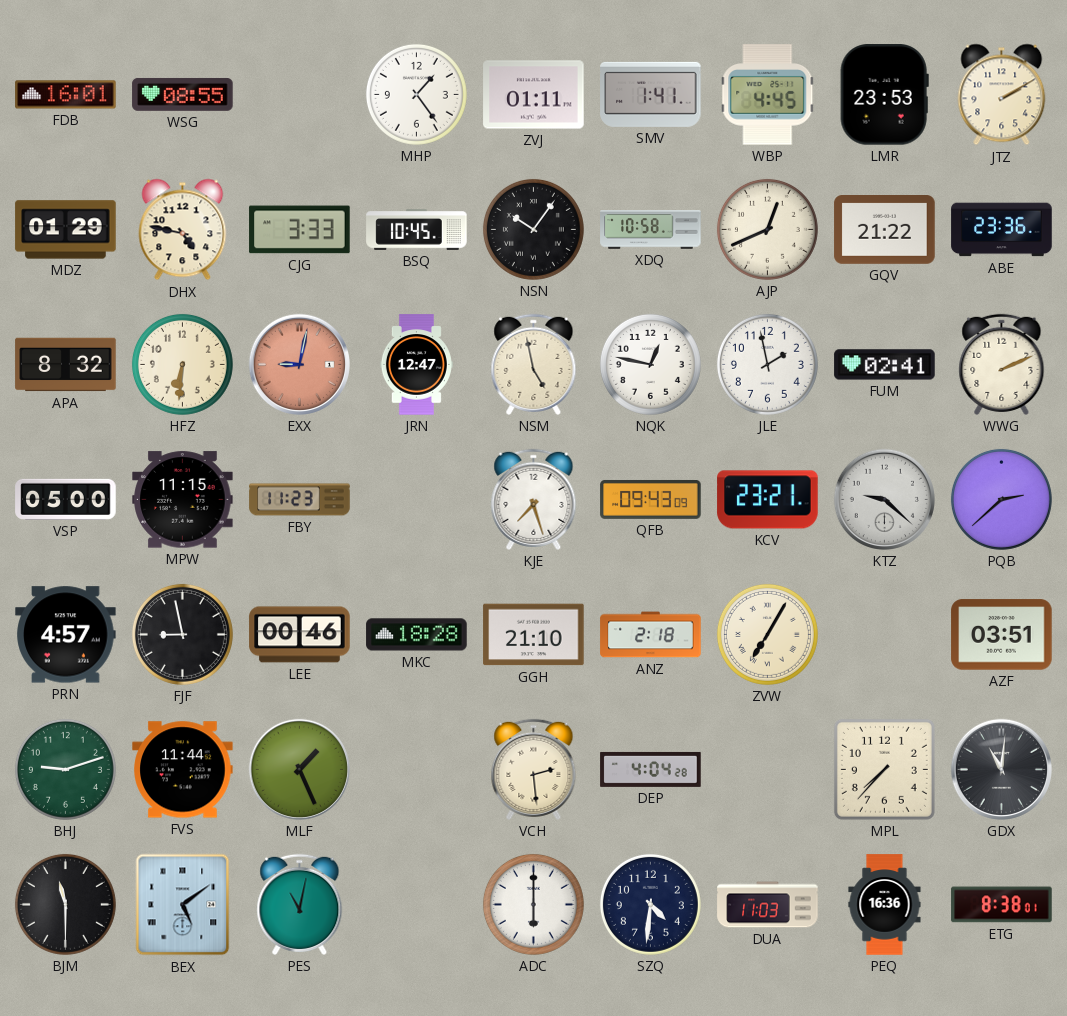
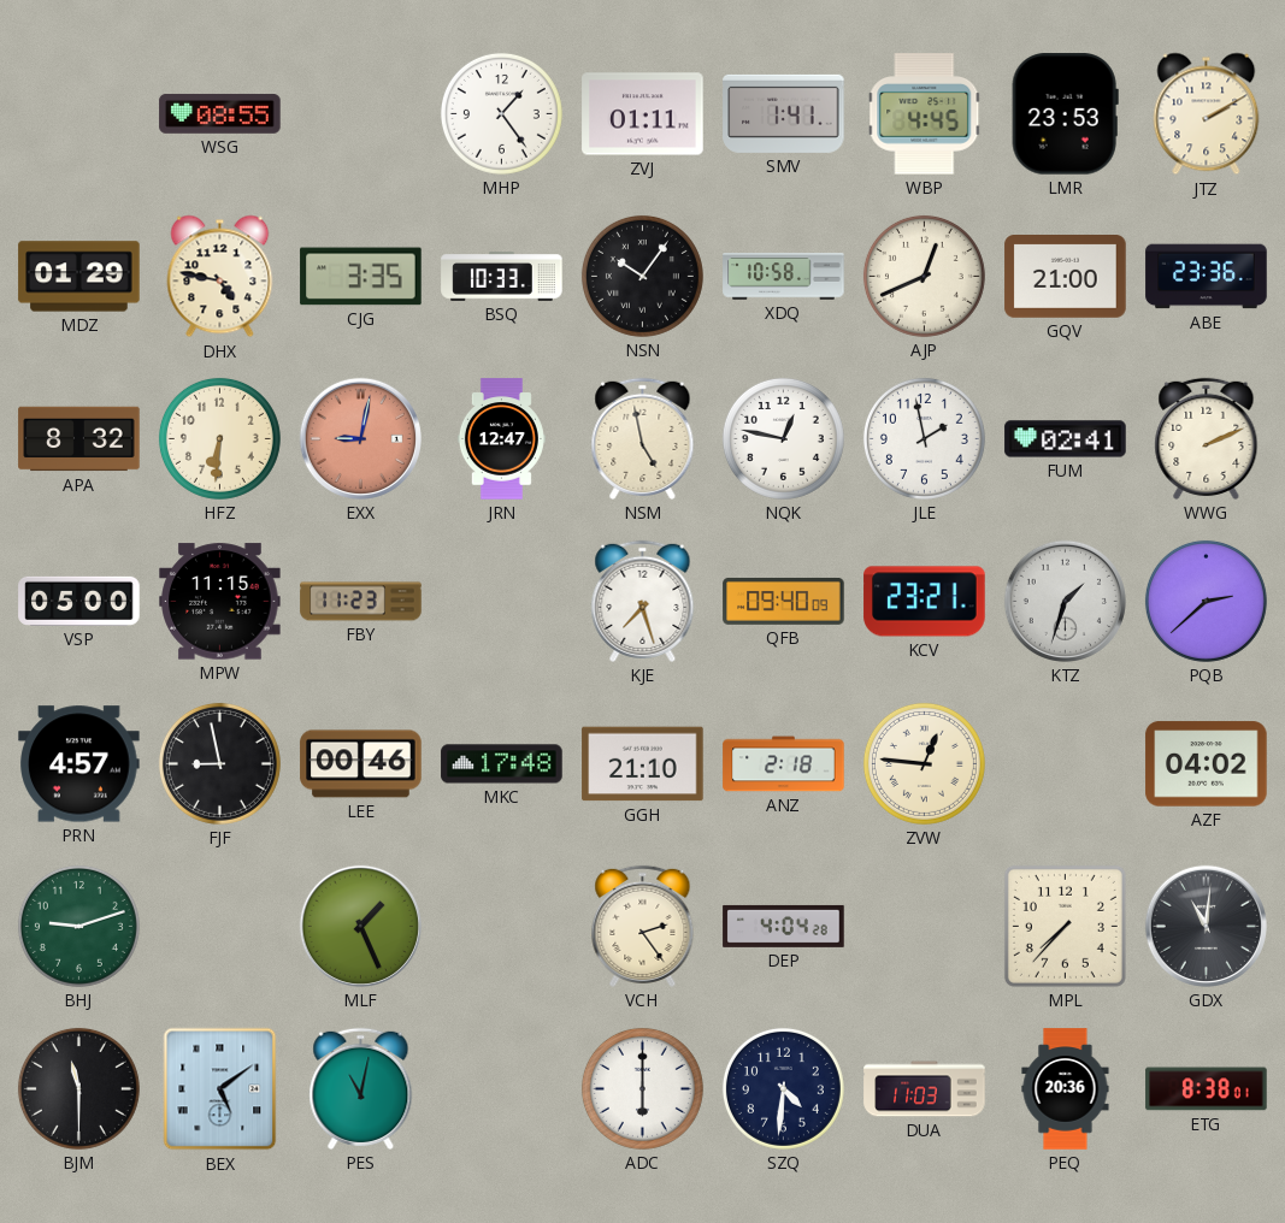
FDB: 16:01 -> none
CJG: 3:33 -> 3:35
BSQ: 10:45 -> 10:33
GQV: 21:22 -> 21:00
QFB: 09:43 -> 09:40
KTZ: 9:22 -> 1:33
MKC: 18:28 -> 17:48
ZVW: 7:05 -> 12:46
AZF: 03:51 -> 04:02
FVS: 11:44 -> none
VCH: 2:29 -> 2:24
PEQ: 16:36 -> 20:36
